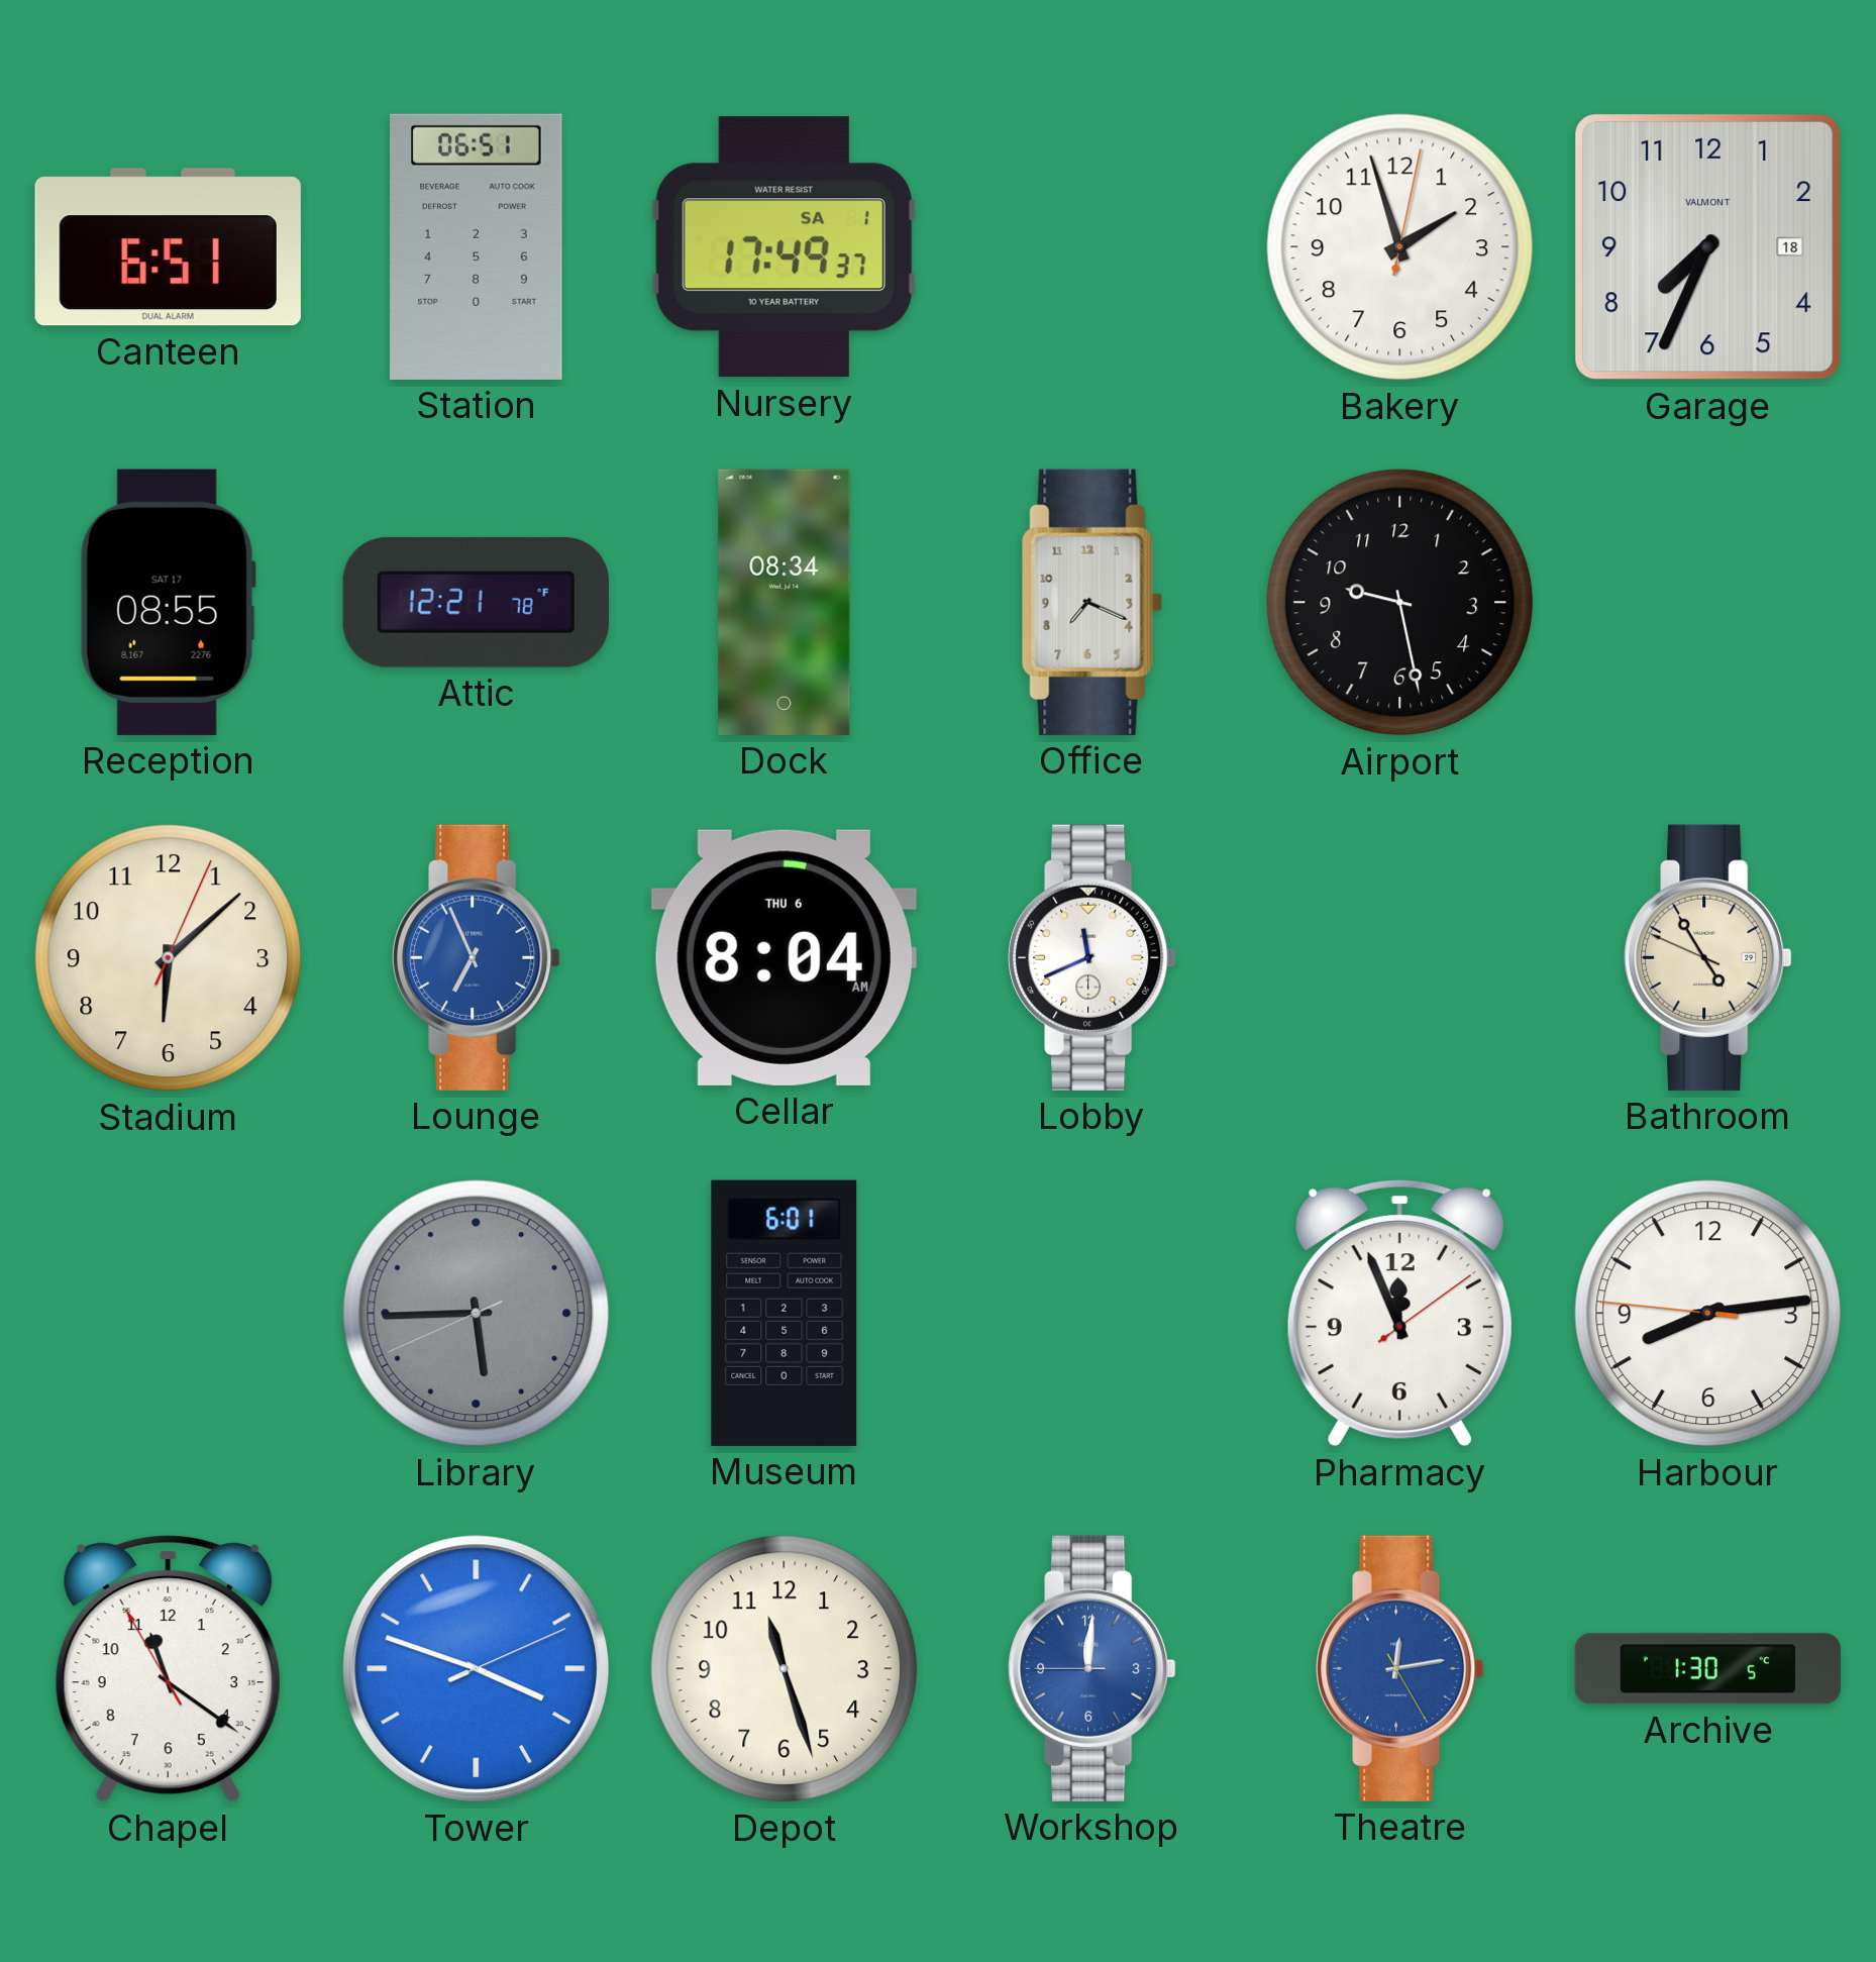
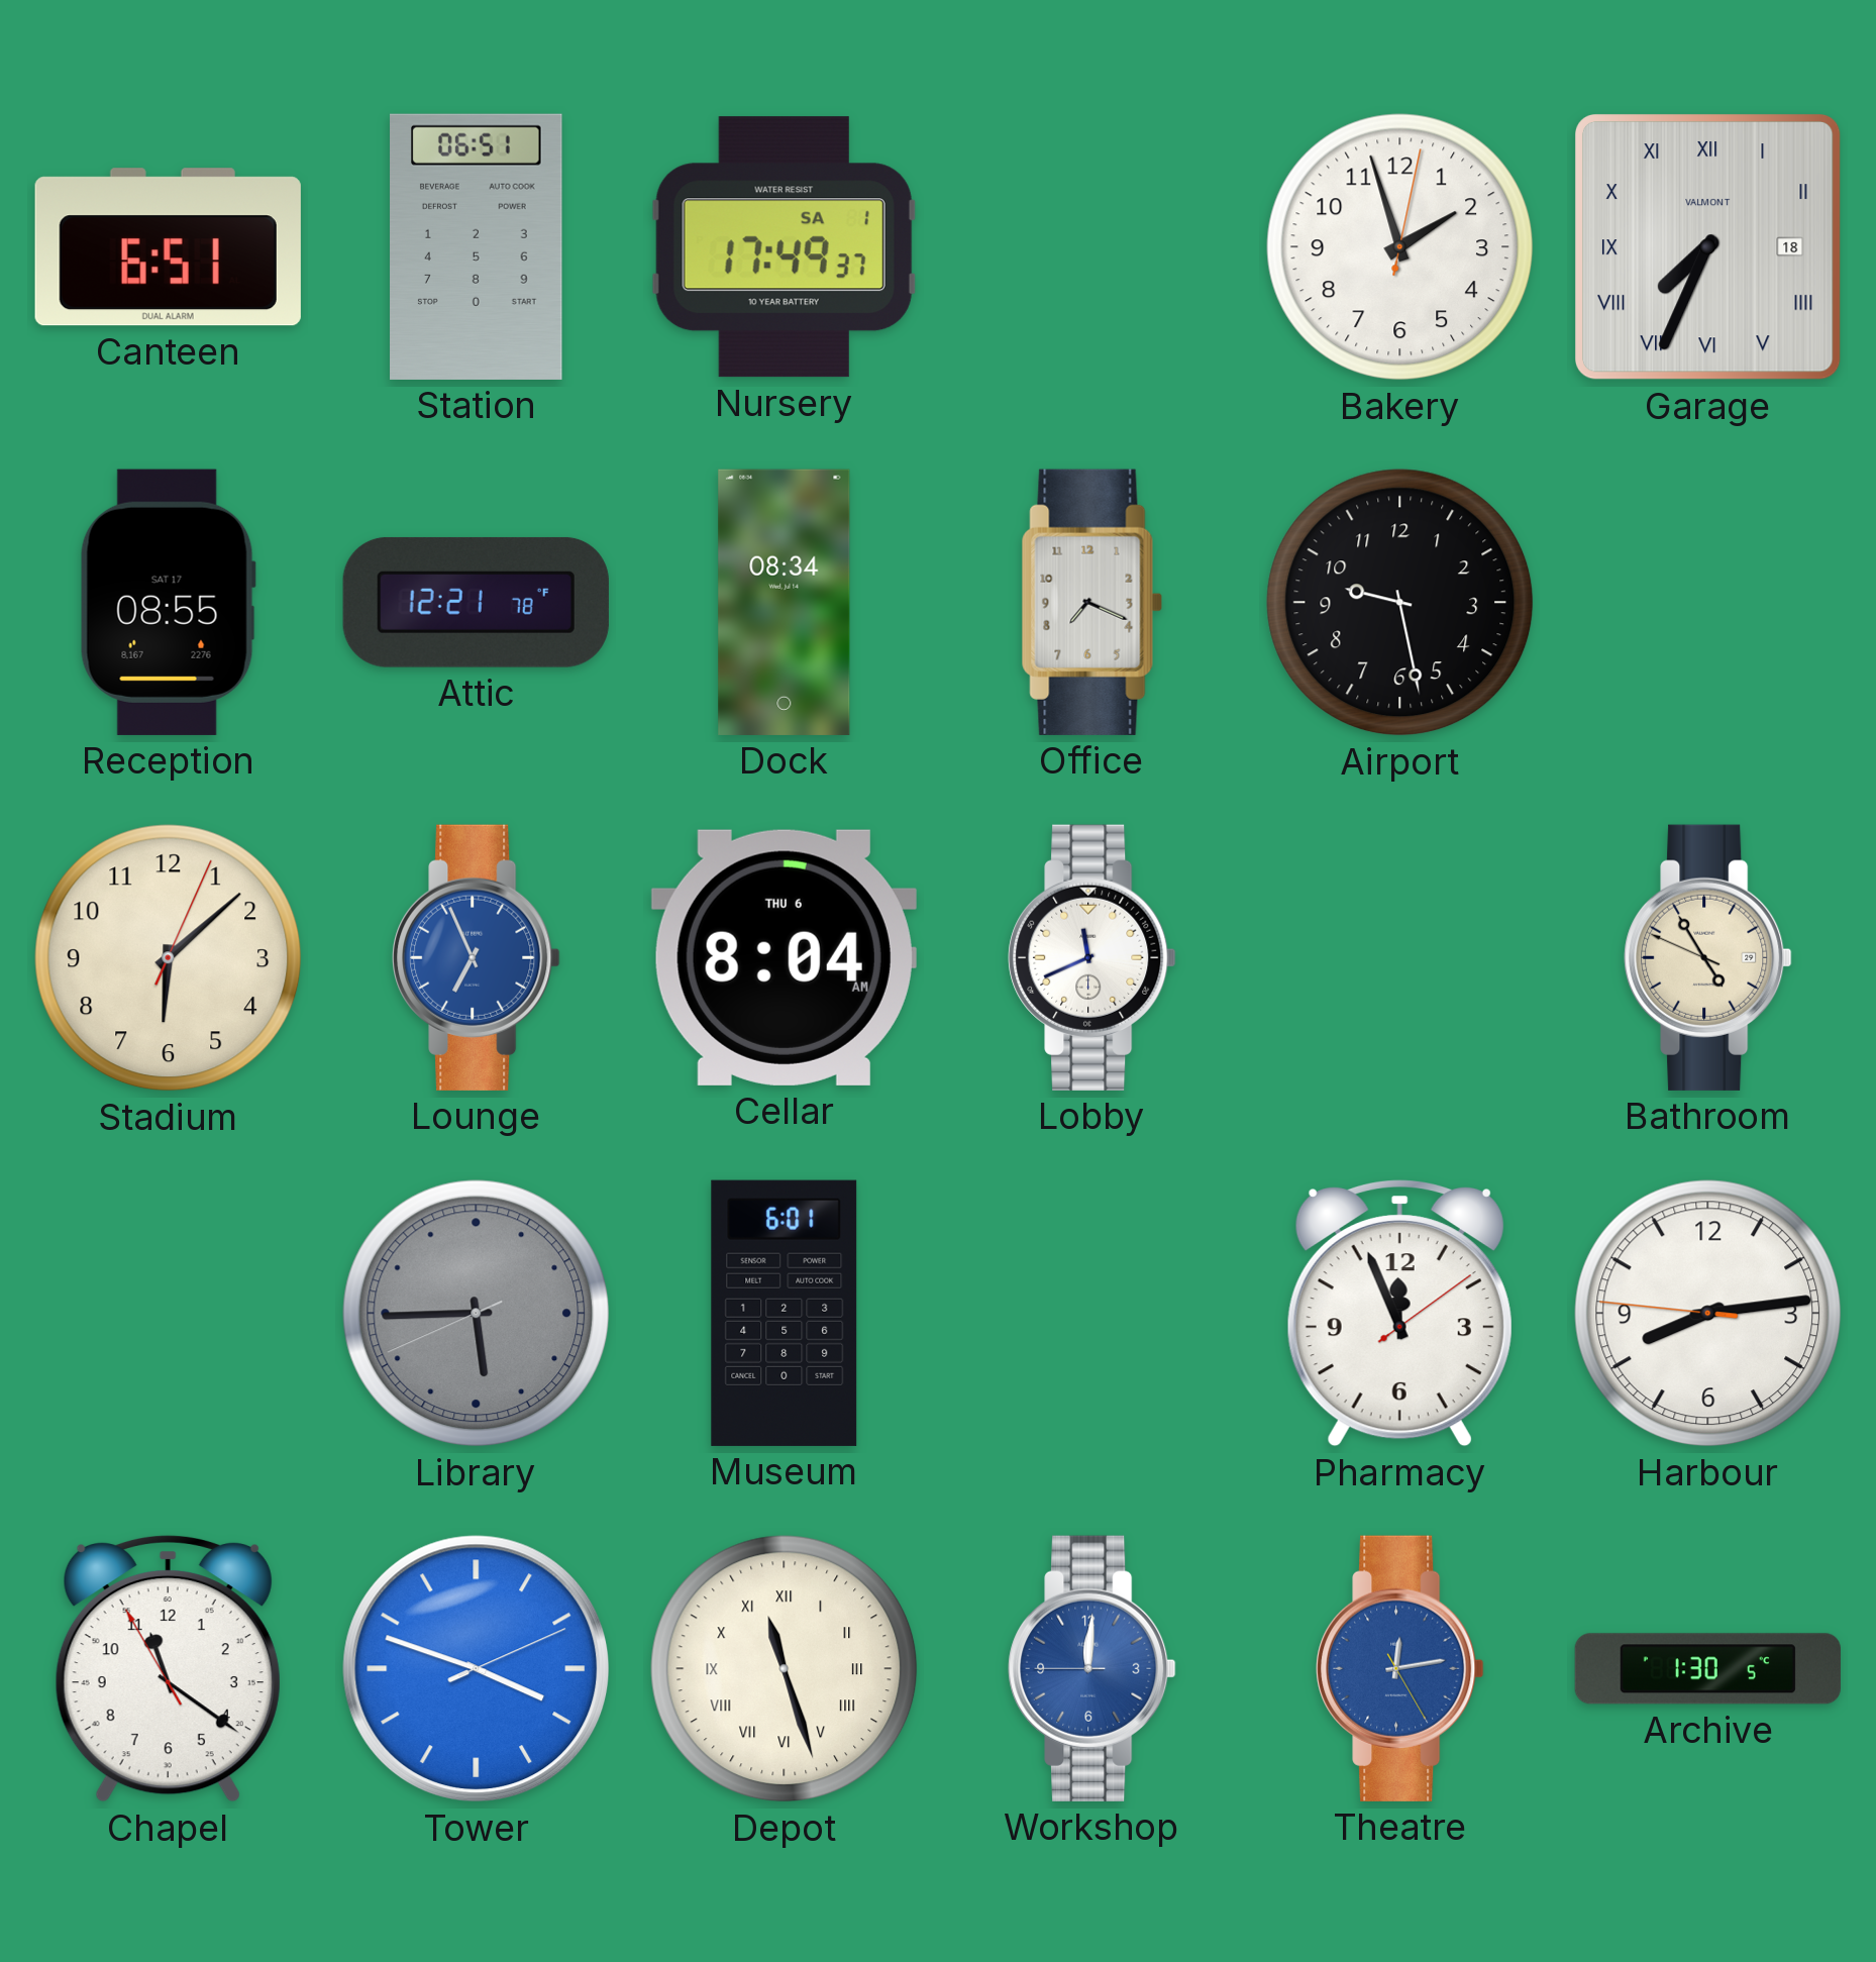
Garage numerals: Arabic -> Roman
Depot numerals: Arabic -> Roman
